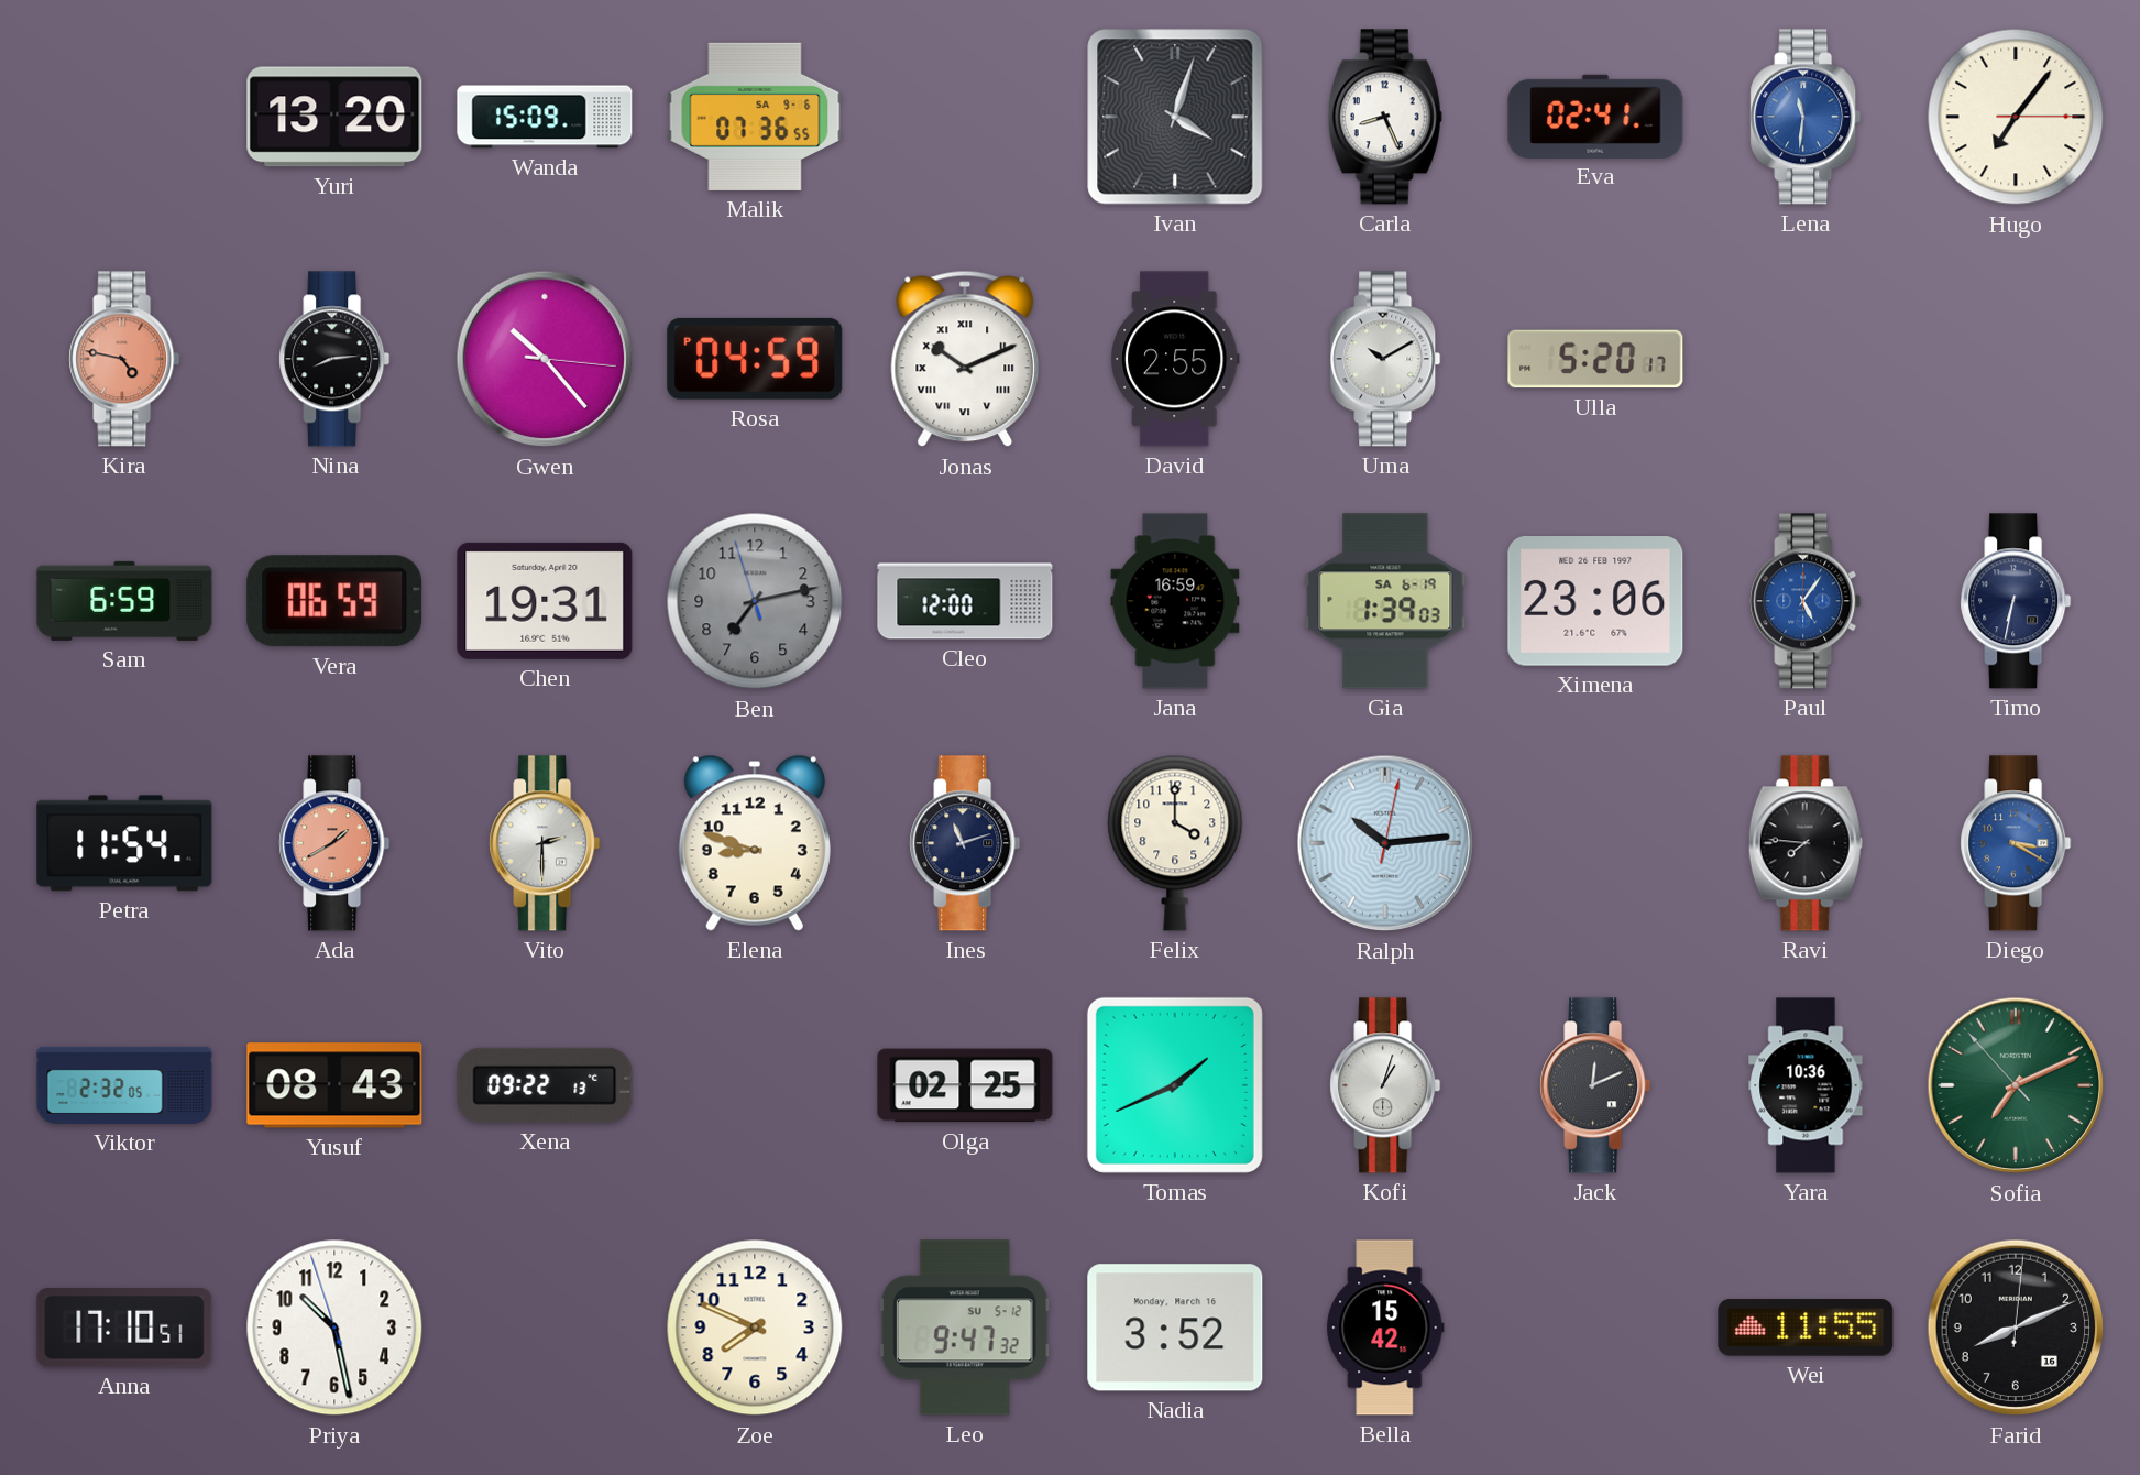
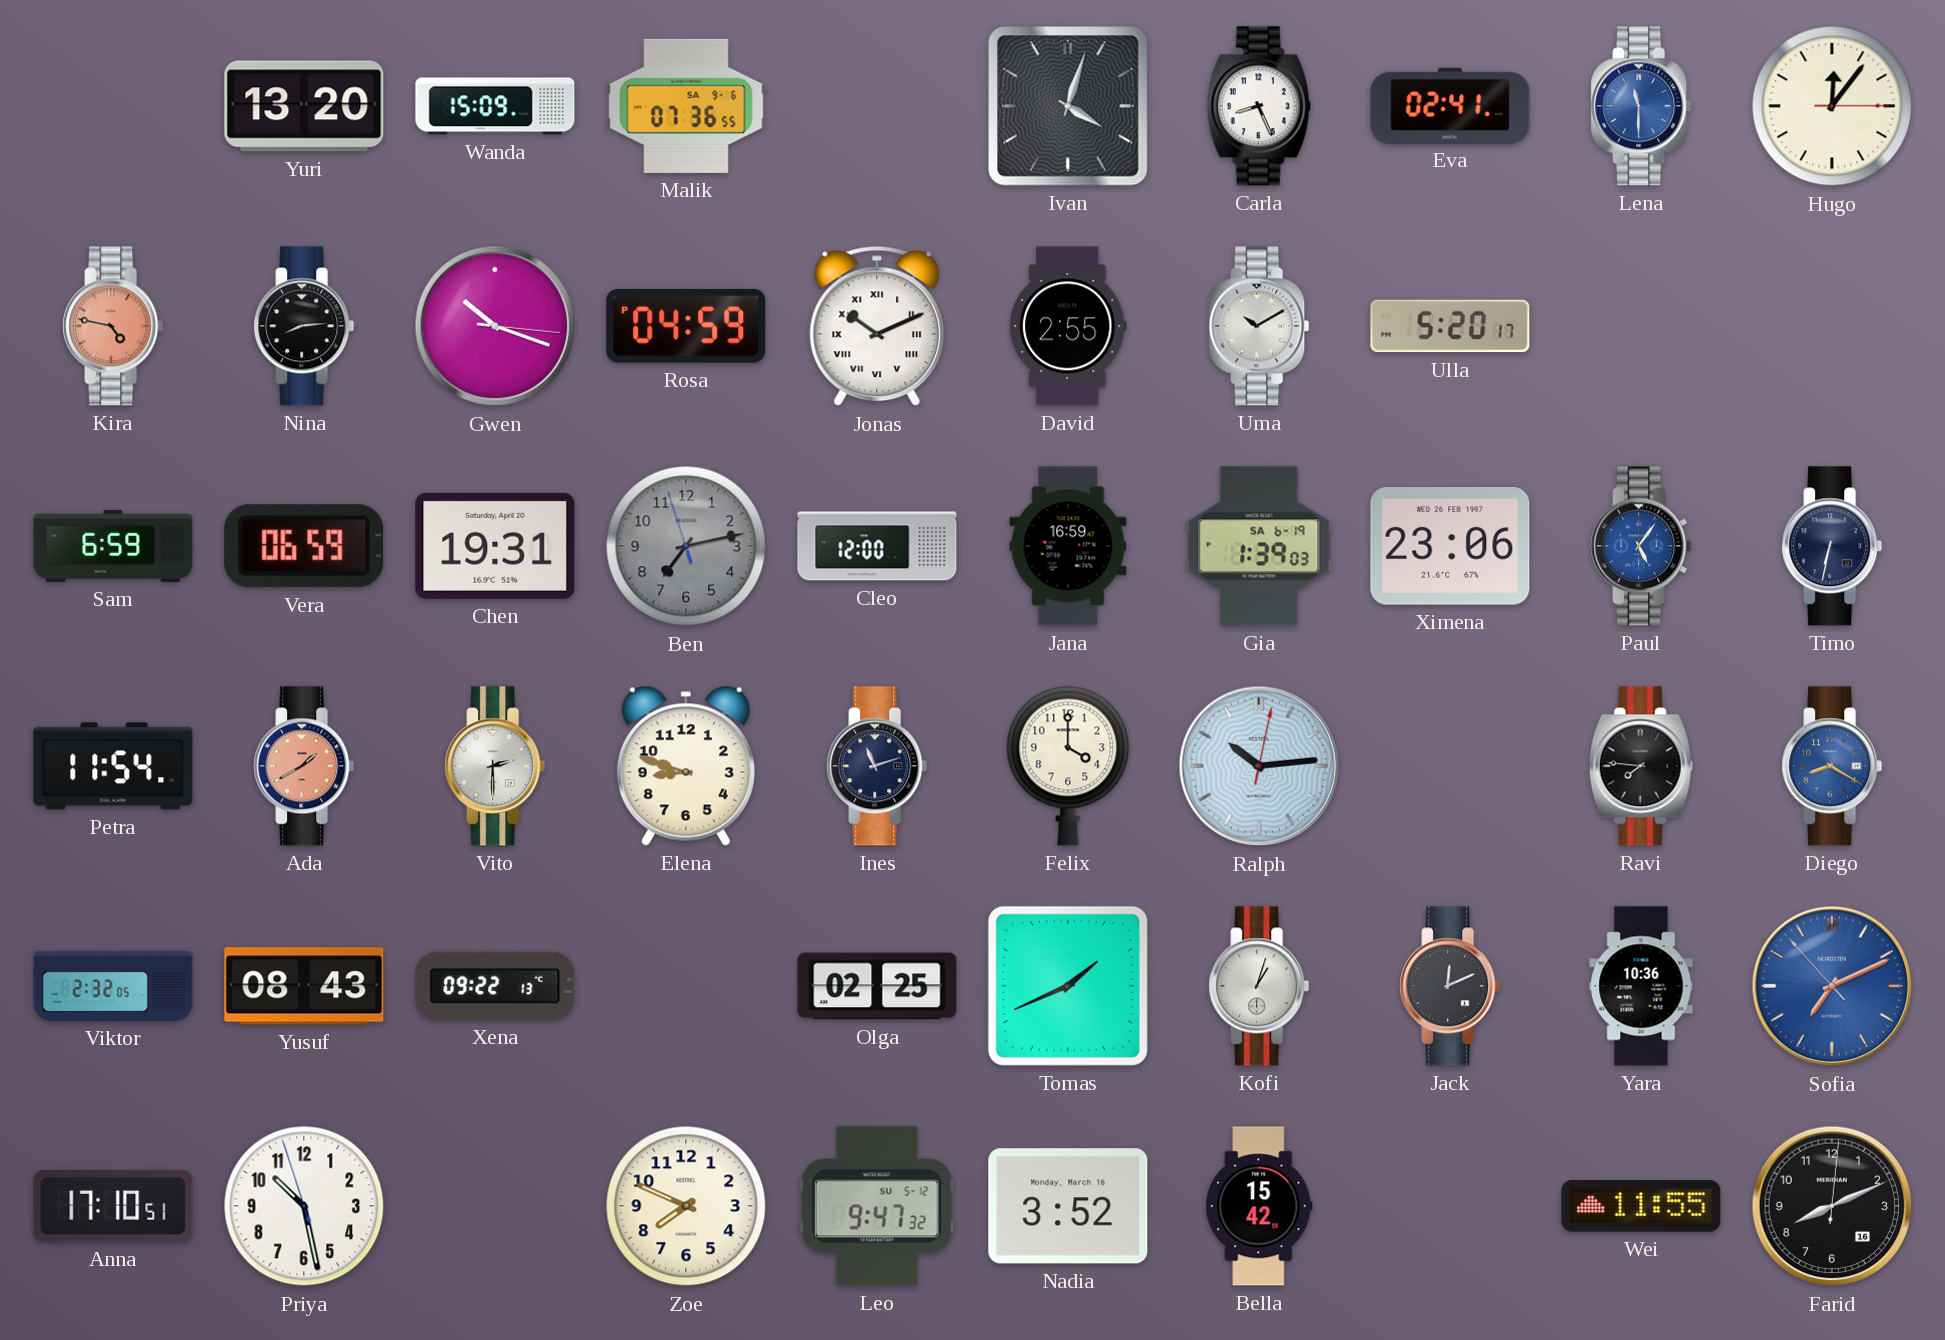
Lena: 11:31 -> 11:30
Hugo: 7:06 -> 12:06
Gwen: 10:23 -> 10:18
Diego: 3:20 -> 8:20
Sofia dial: green -> blue
